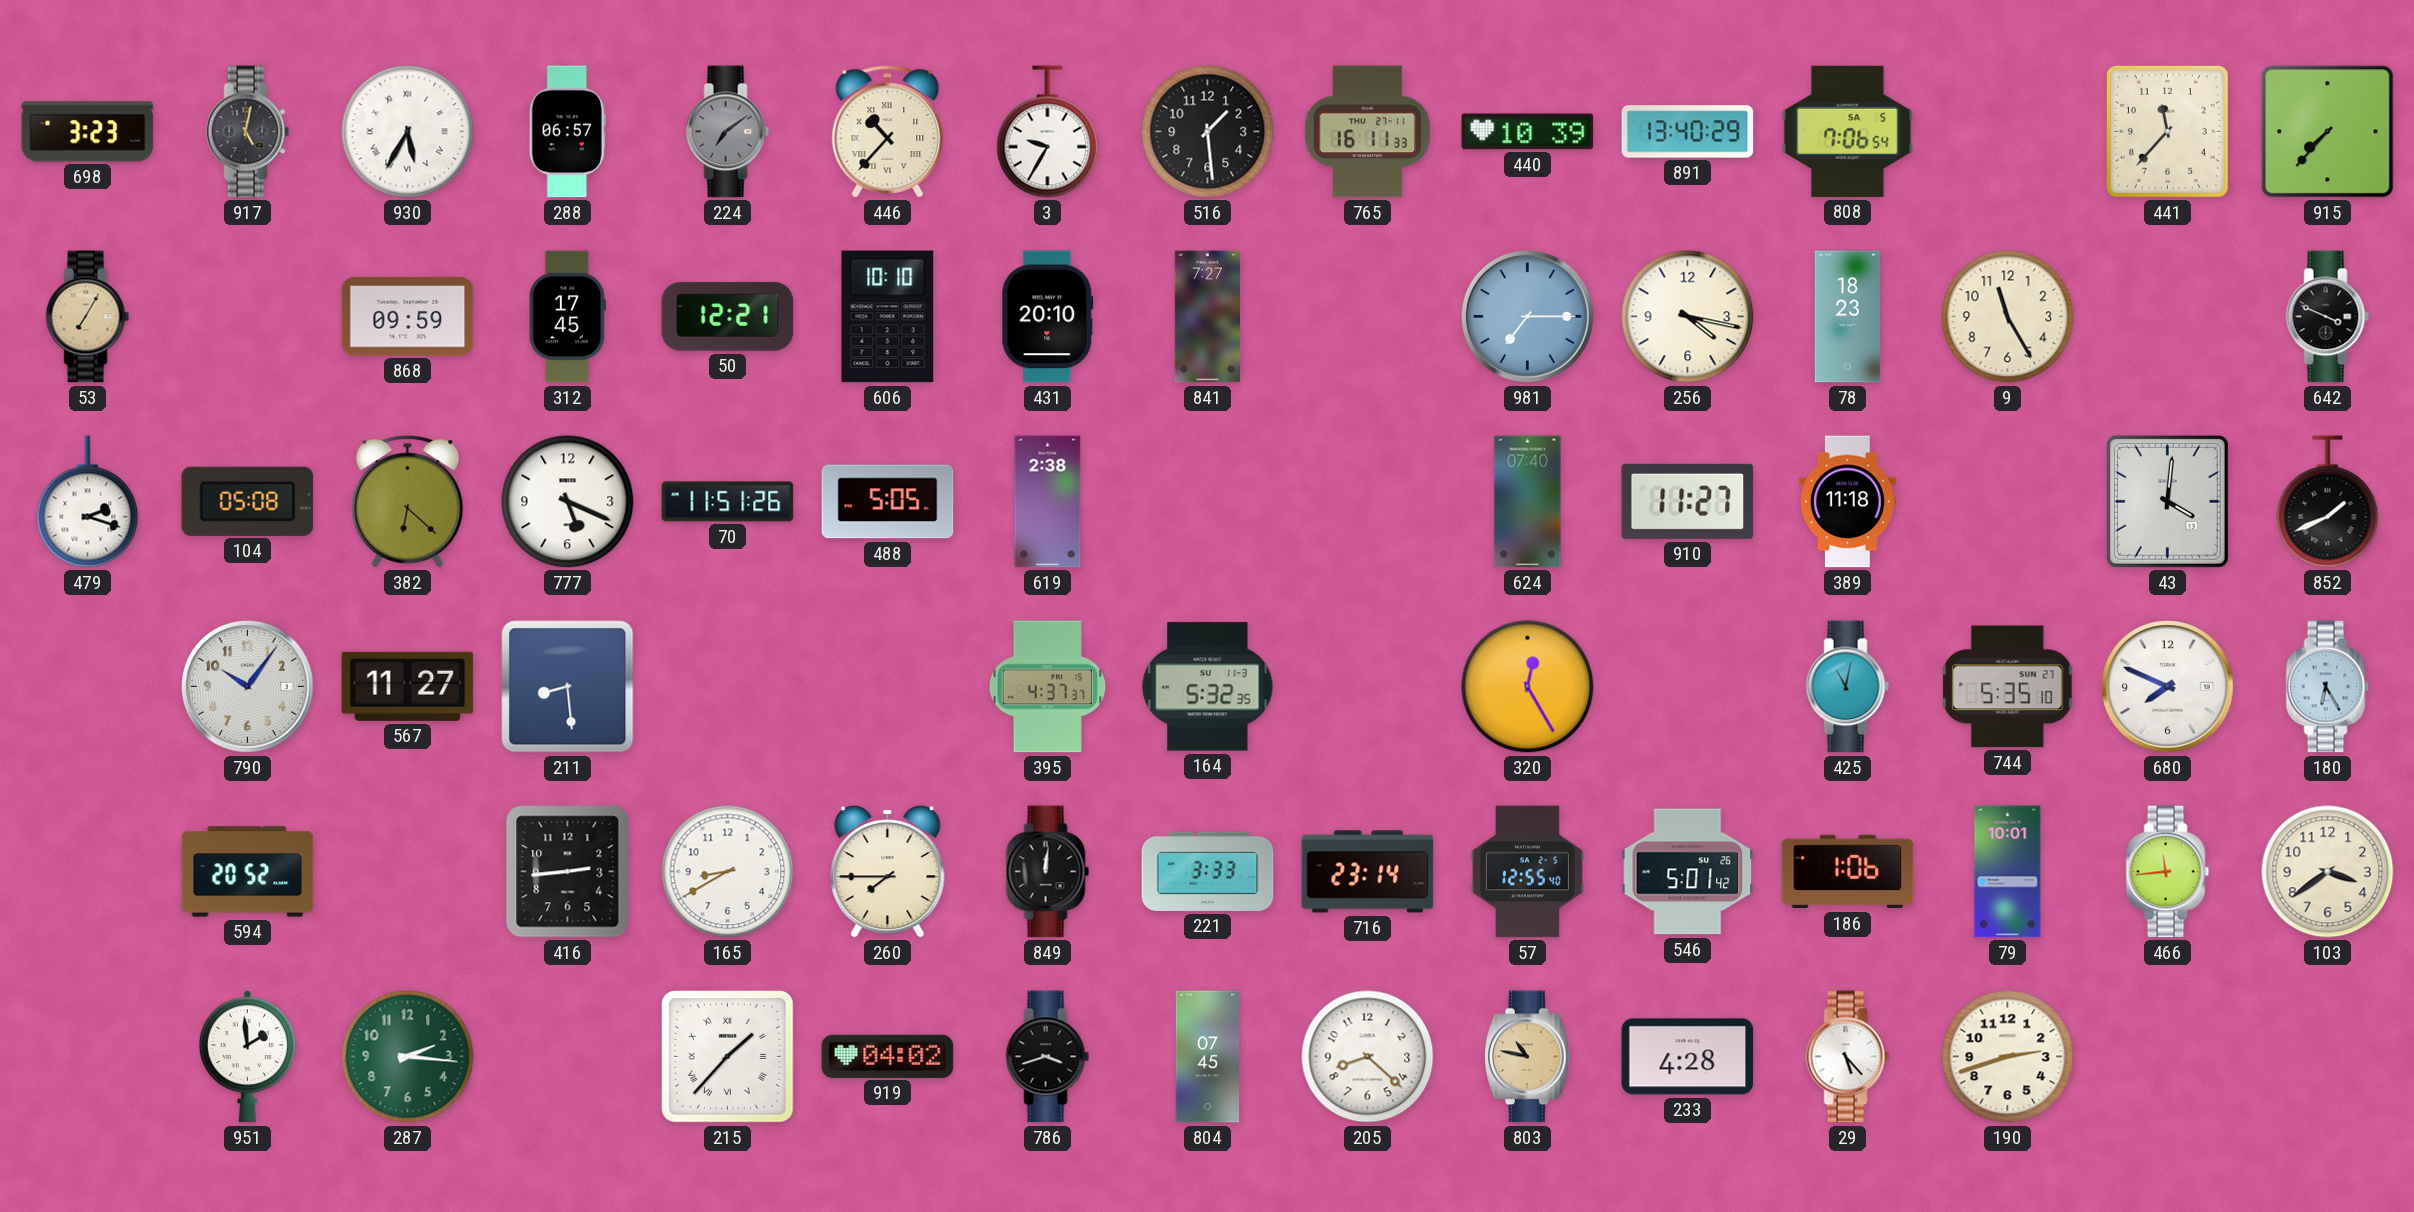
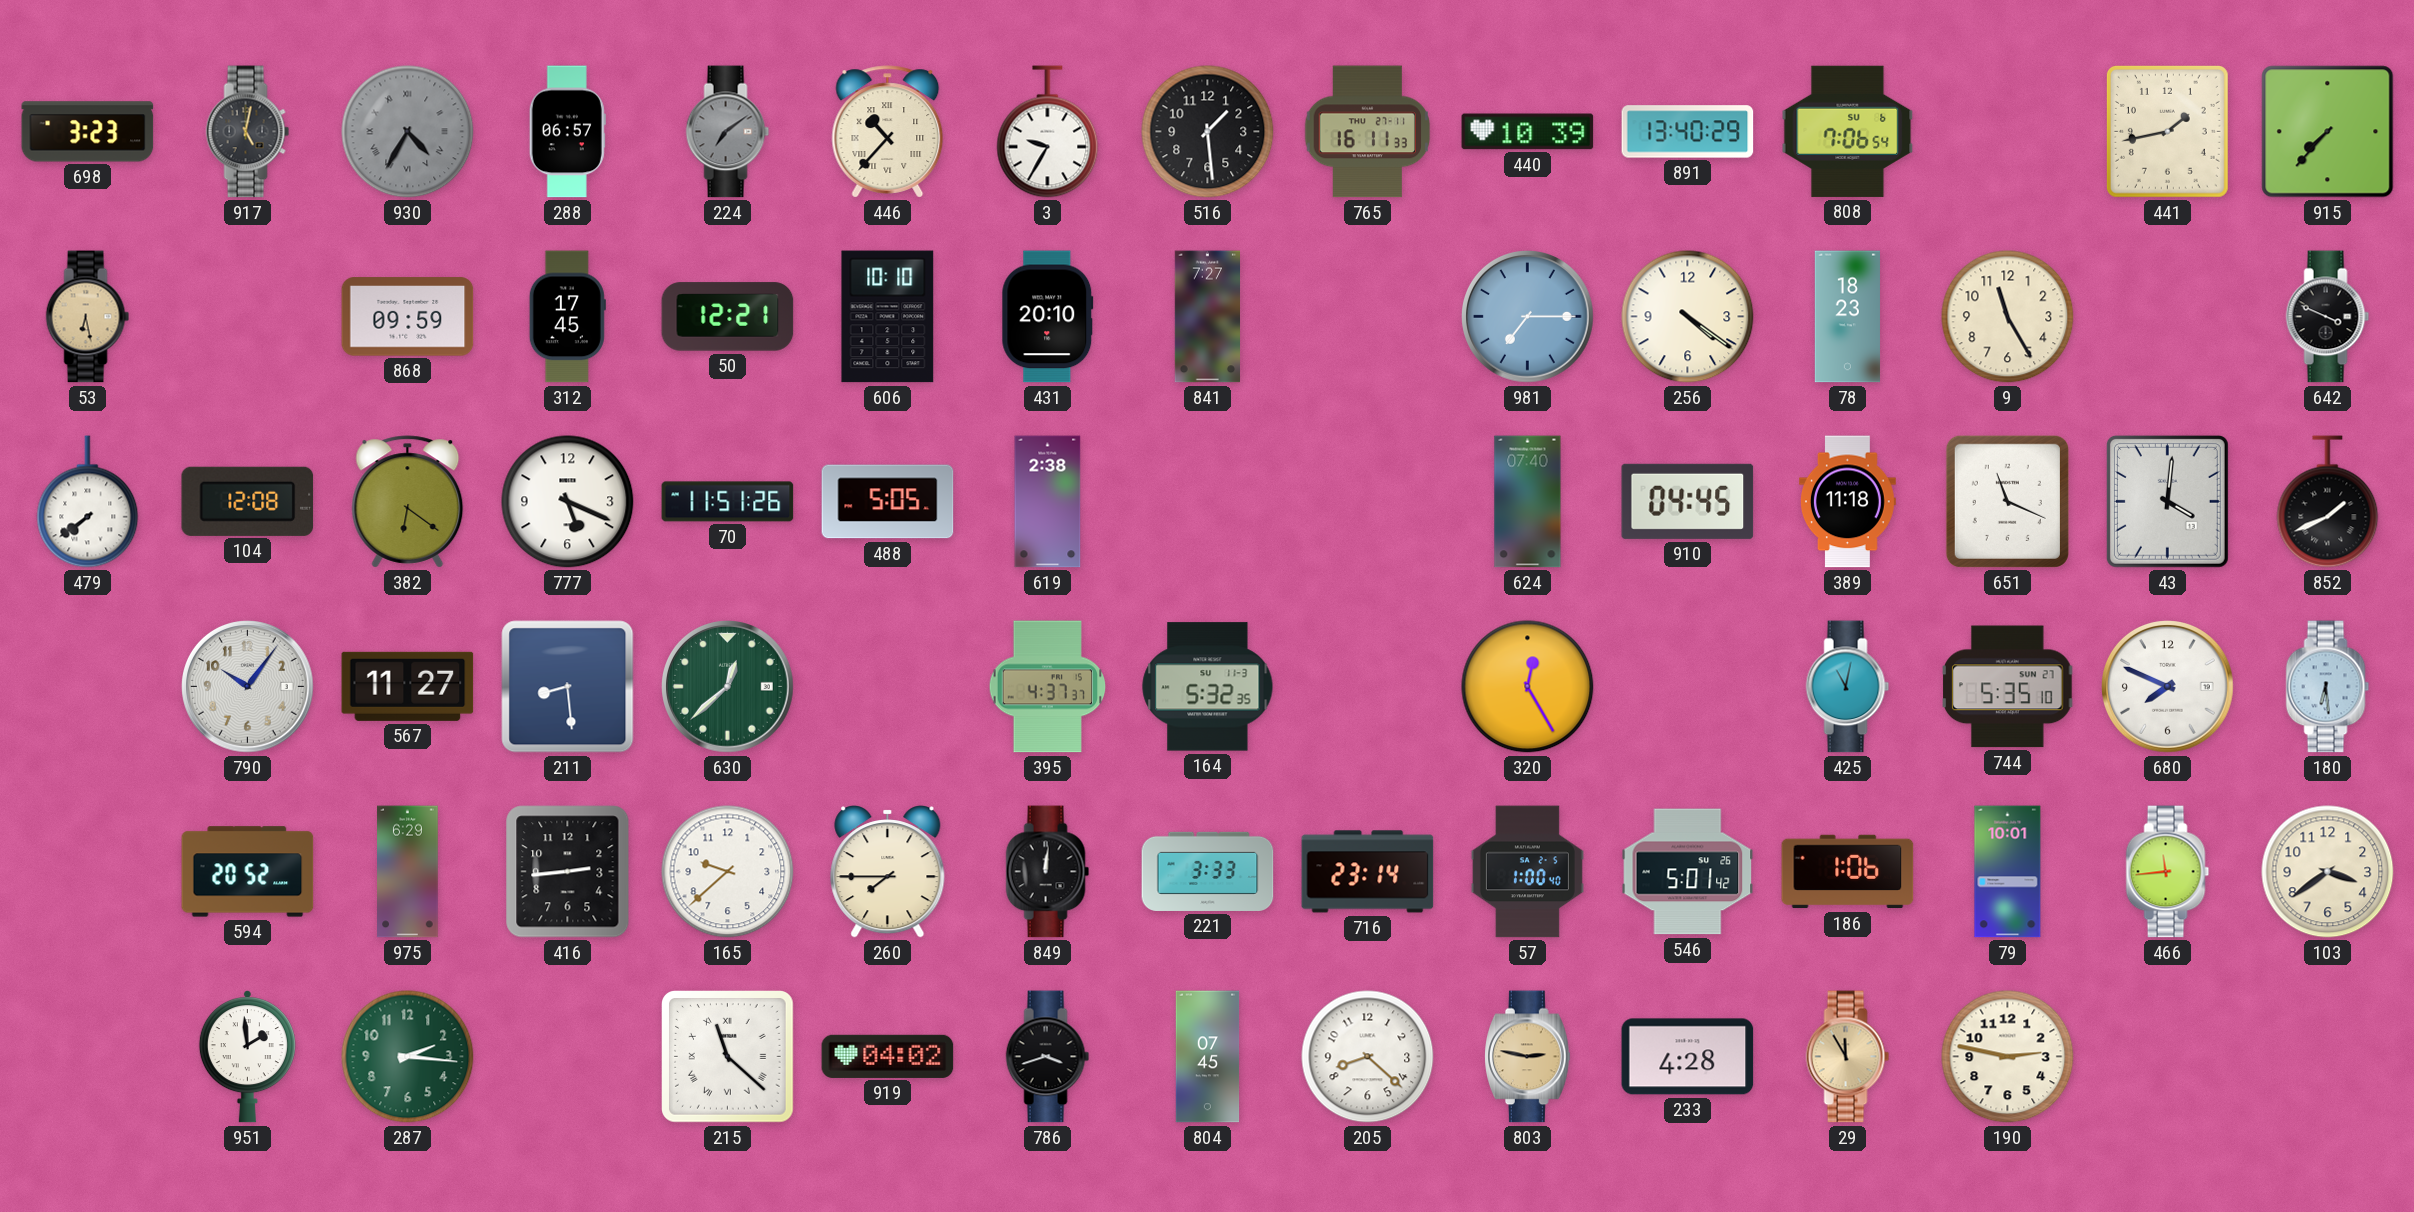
930: 5:35 -> 4:35
930 dial: white -> grey
808 date: SA 5 -> SU 6
441: 11:37 -> 1:43
53: 7:05 -> 6:28
256: 4:17 -> 4:21
479: 2:18 -> 7:39
104: 05:08 -> 12:08
382: 6:22 -> 6:21
910: 11:27 -> 04:45
651: none -> 11:19
630: none -> 12:38
180: 6:25 -> 6:29
975: none -> 6:29
165: 8:40 -> 9:38
57: 12:55 -> 1:00
215: 1:37 -> 11:22
803: 10:47 -> 2:47
29: 5:23 -> 11:55
29 dial: white -> champagne
190: 2:42 -> 2:47
